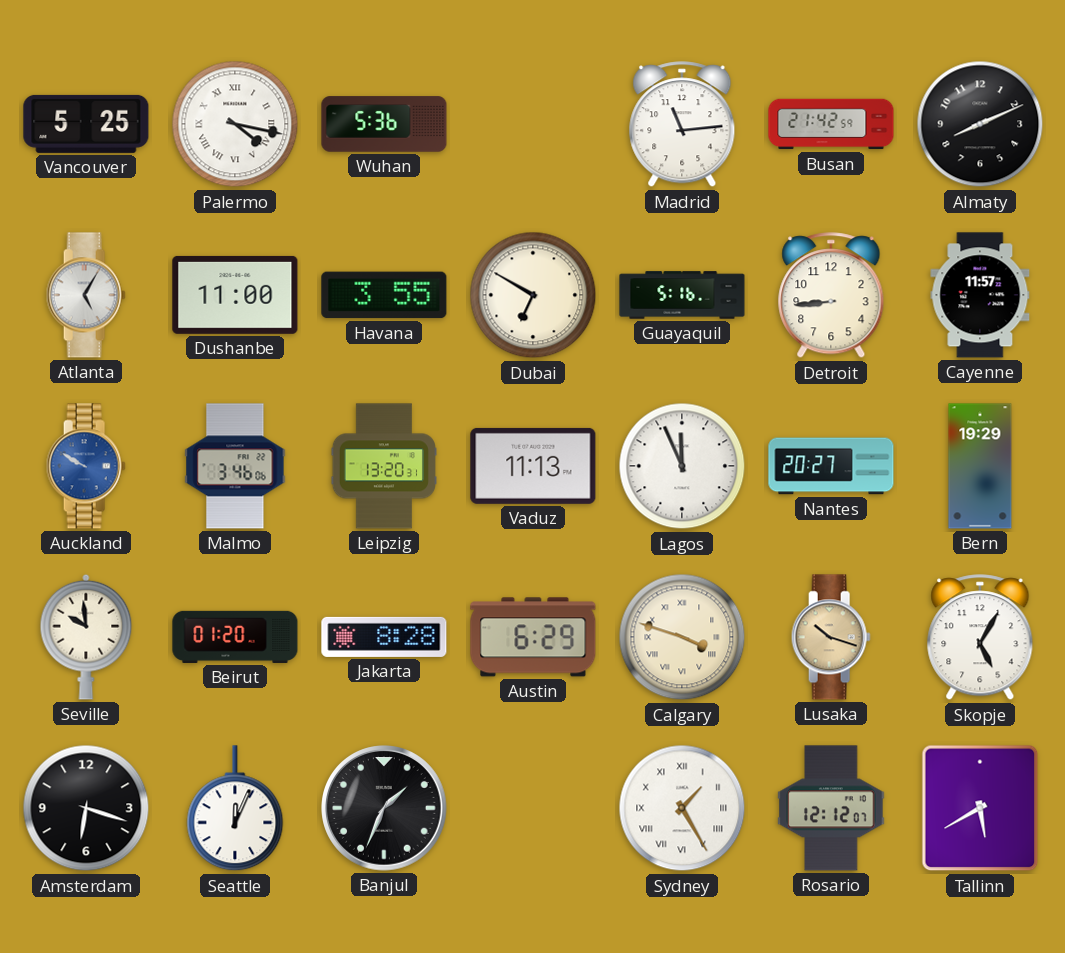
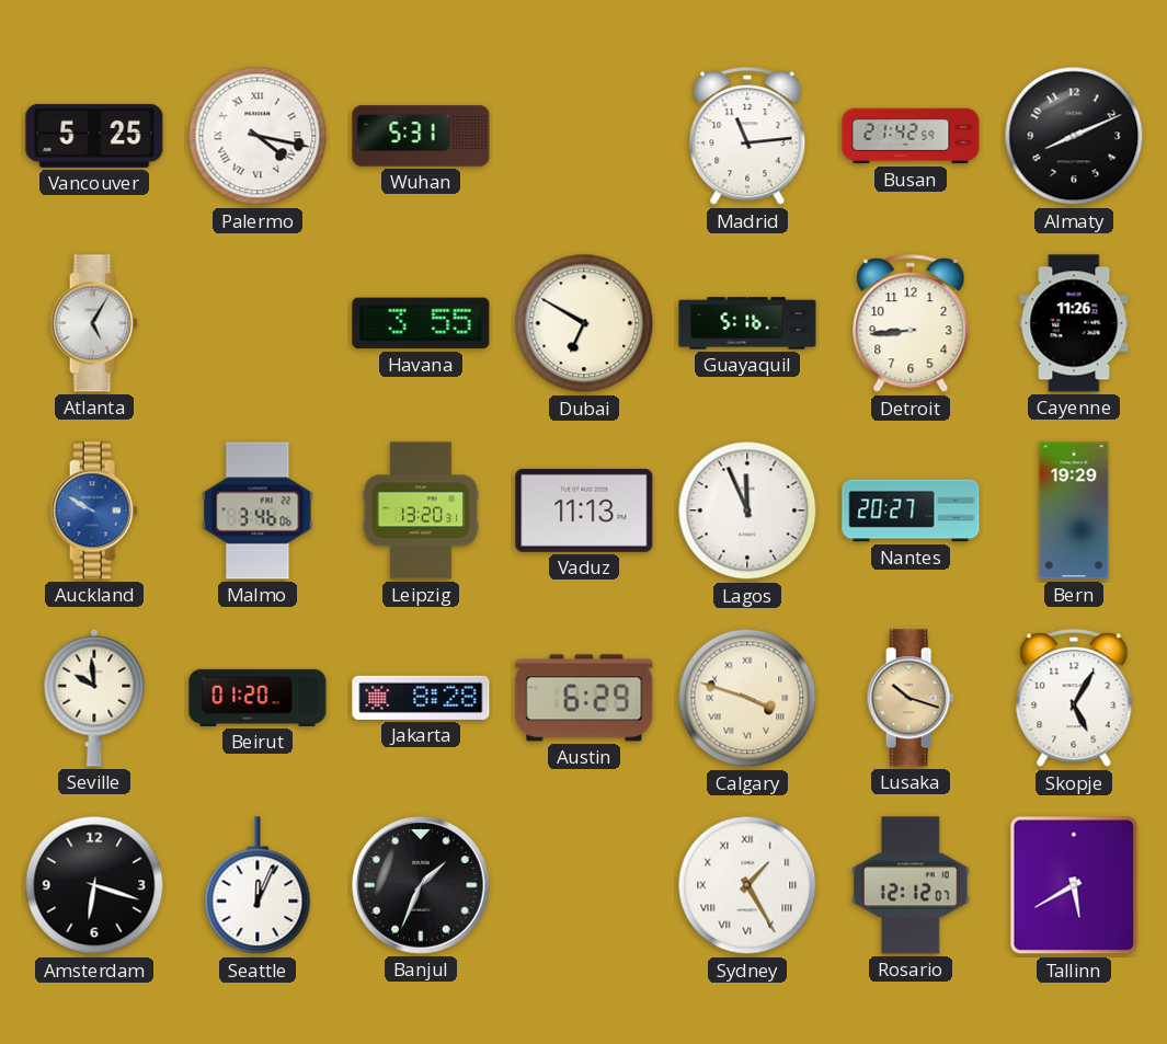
Wuhan: 5:36 -> 5:31
Dushanbe: 11:00 -> none
Cayenne: 11:57 -> 11:26
